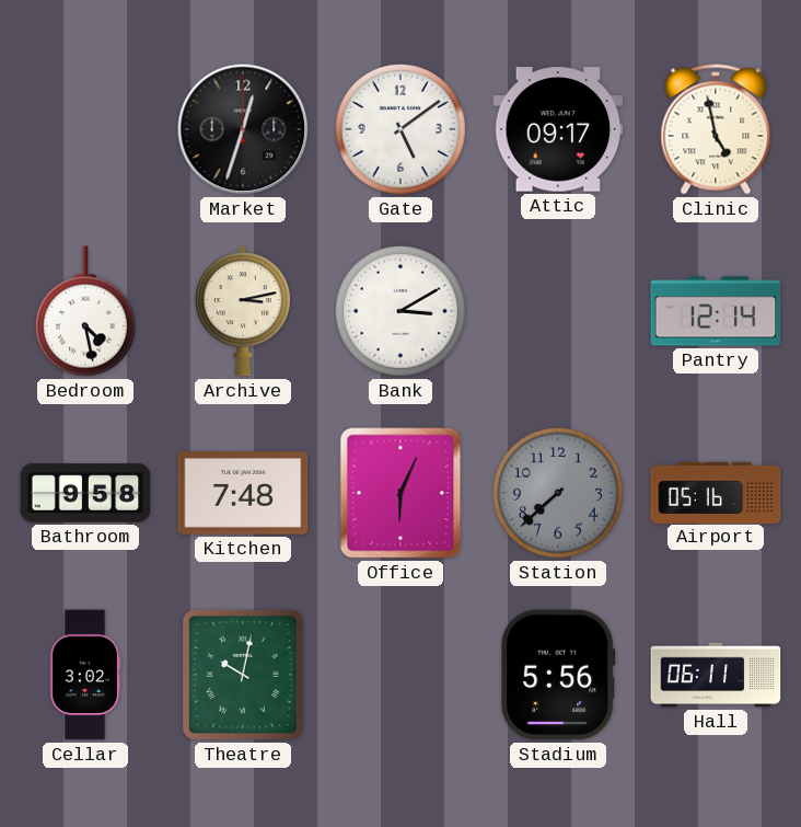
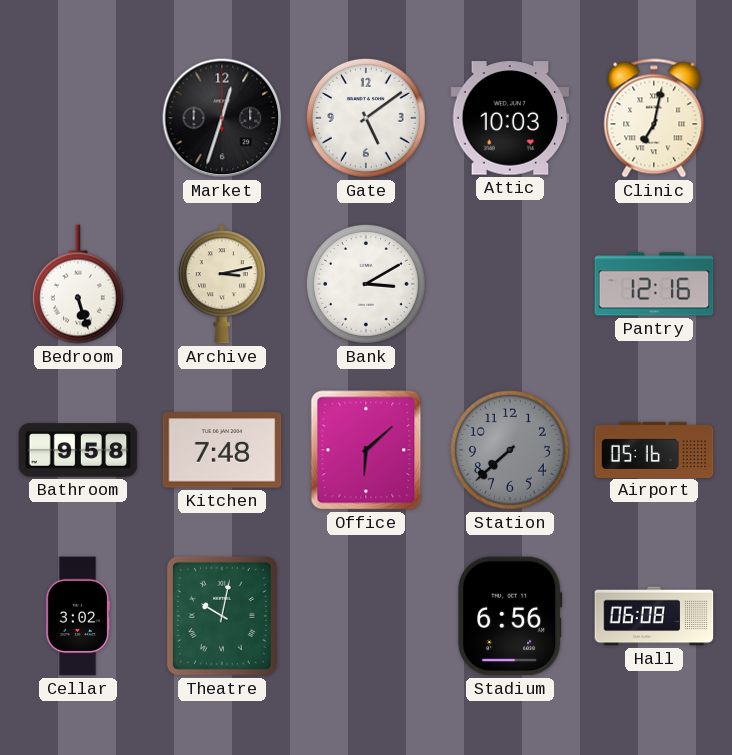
Attic: 09:17 -> 10:03
Clinic: 4:58 -> 7:02
Bedroom: 4:28 -> 5:27
Pantry: 12:14 -> 12:16
Office: 6:04 -> 6:08
Stadium: 5:56 -> 6:56
Hall: 06:11 -> 06:08
